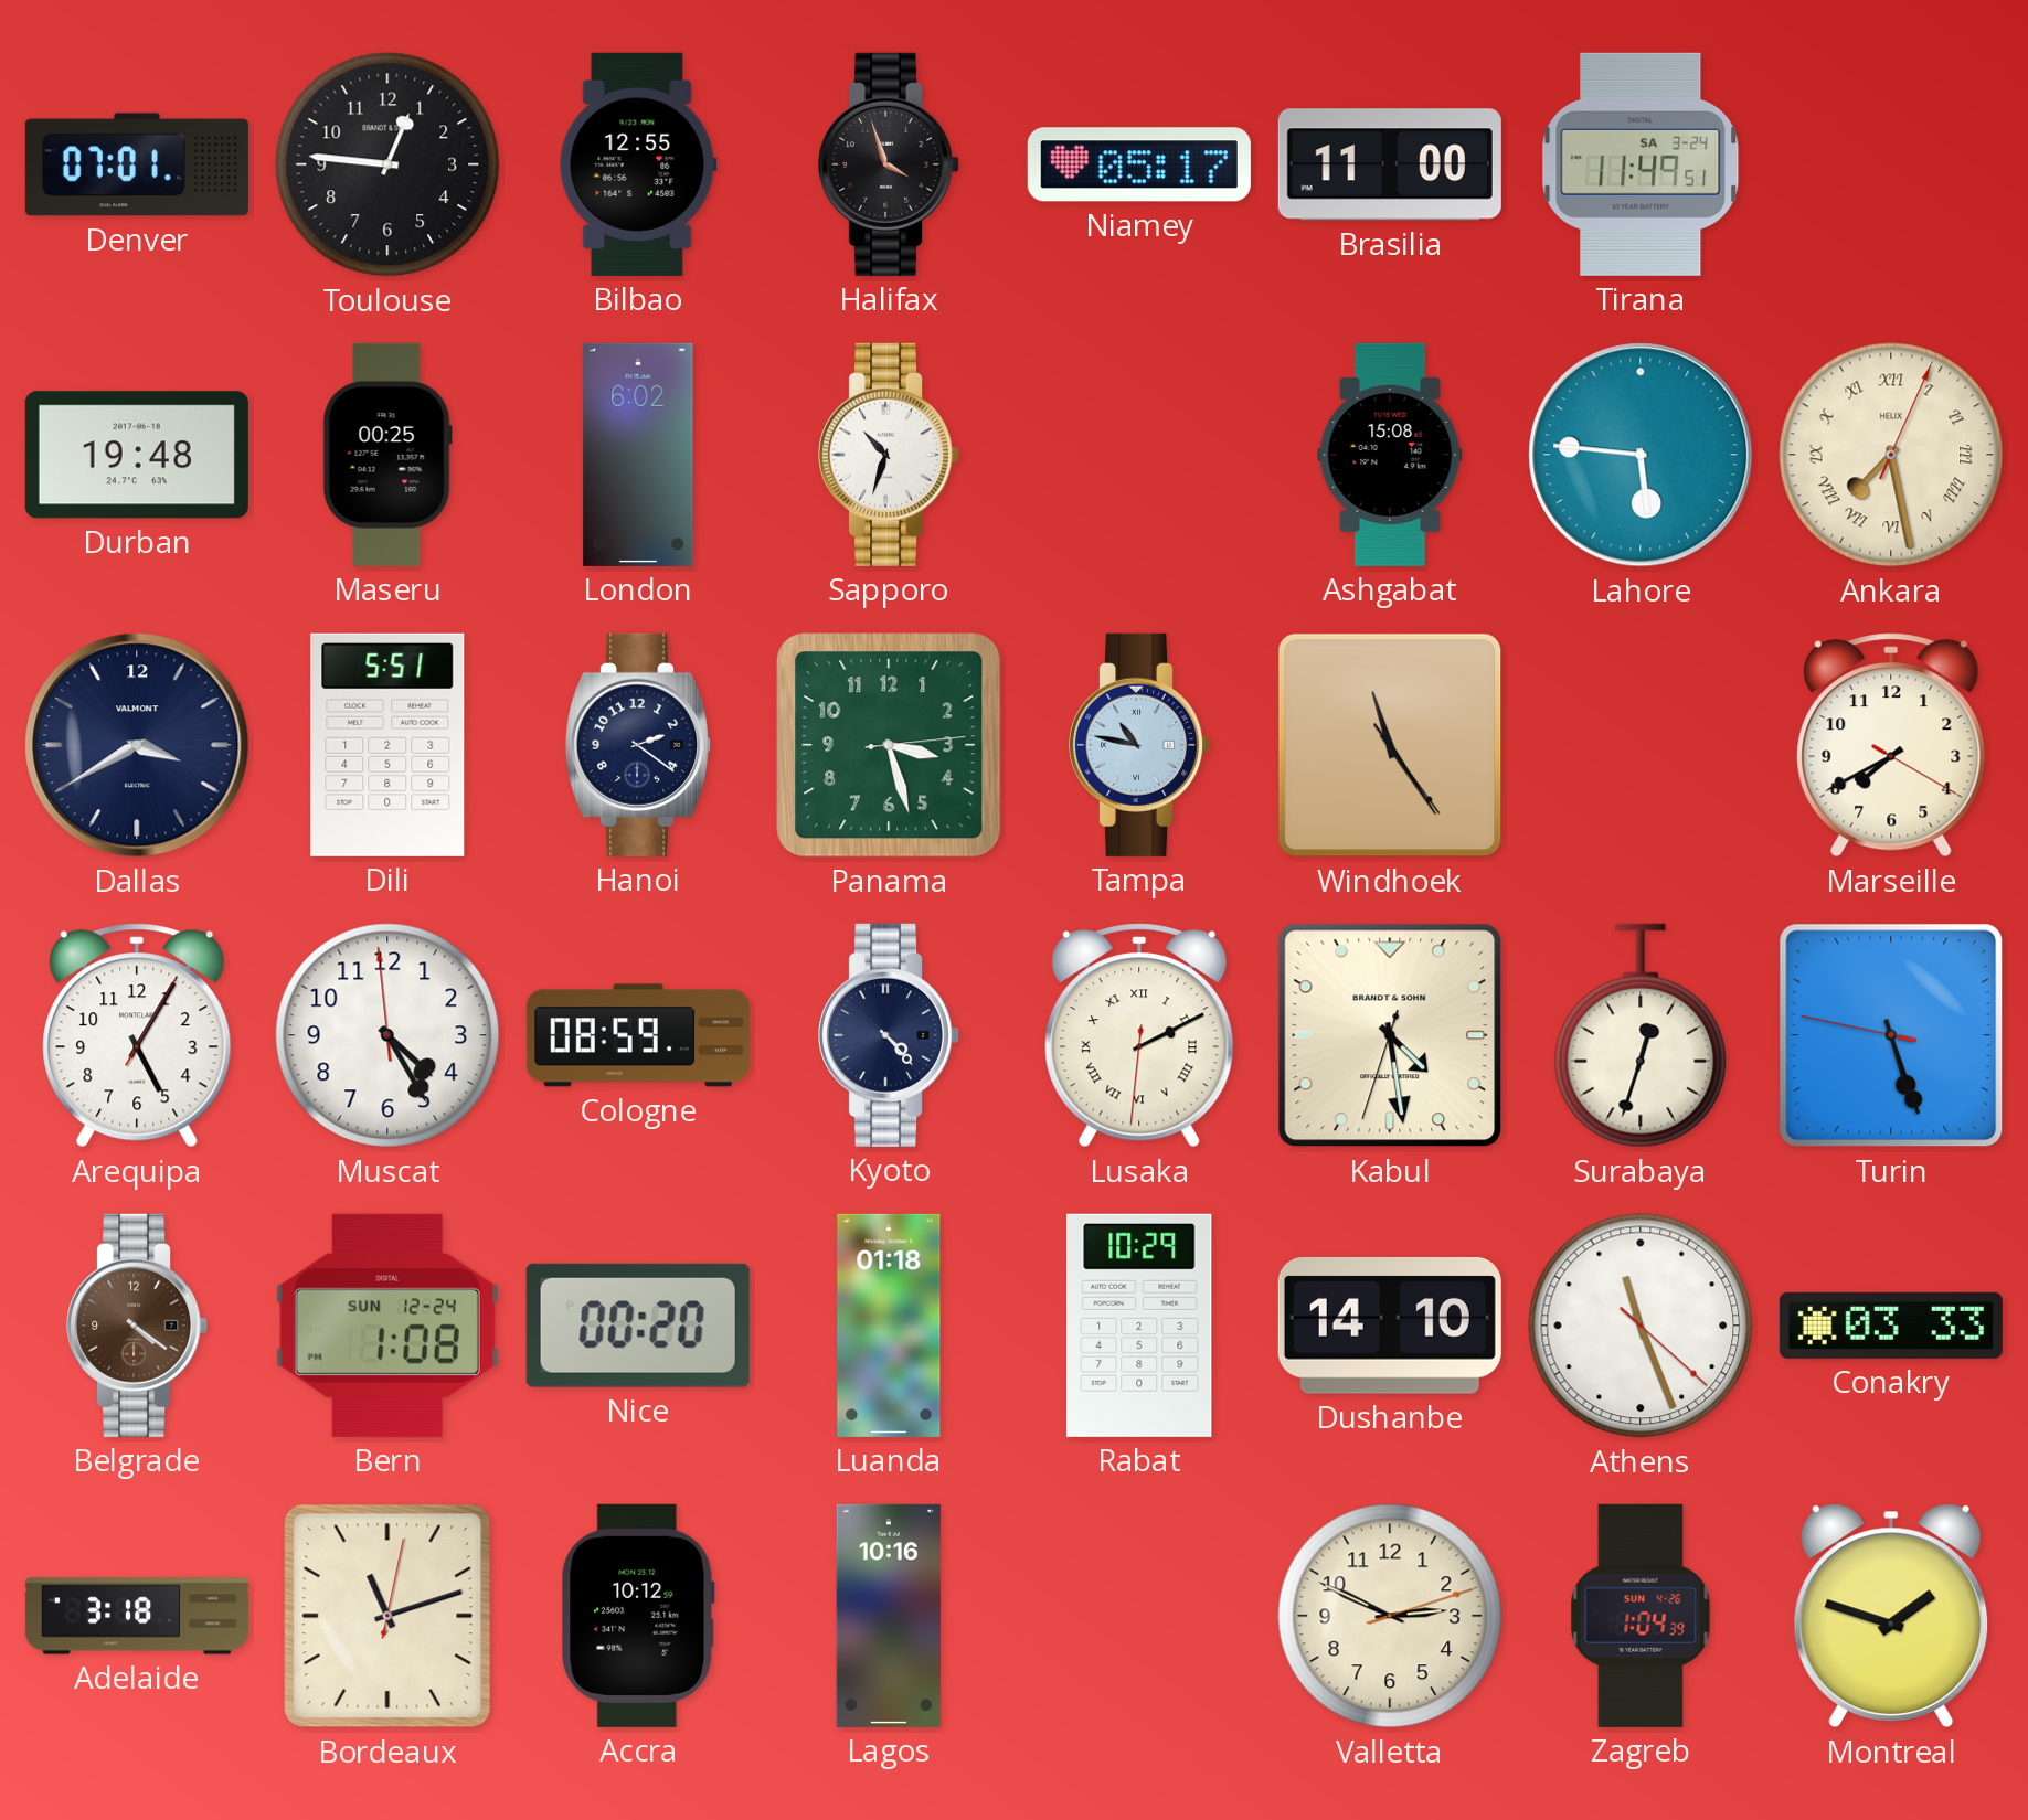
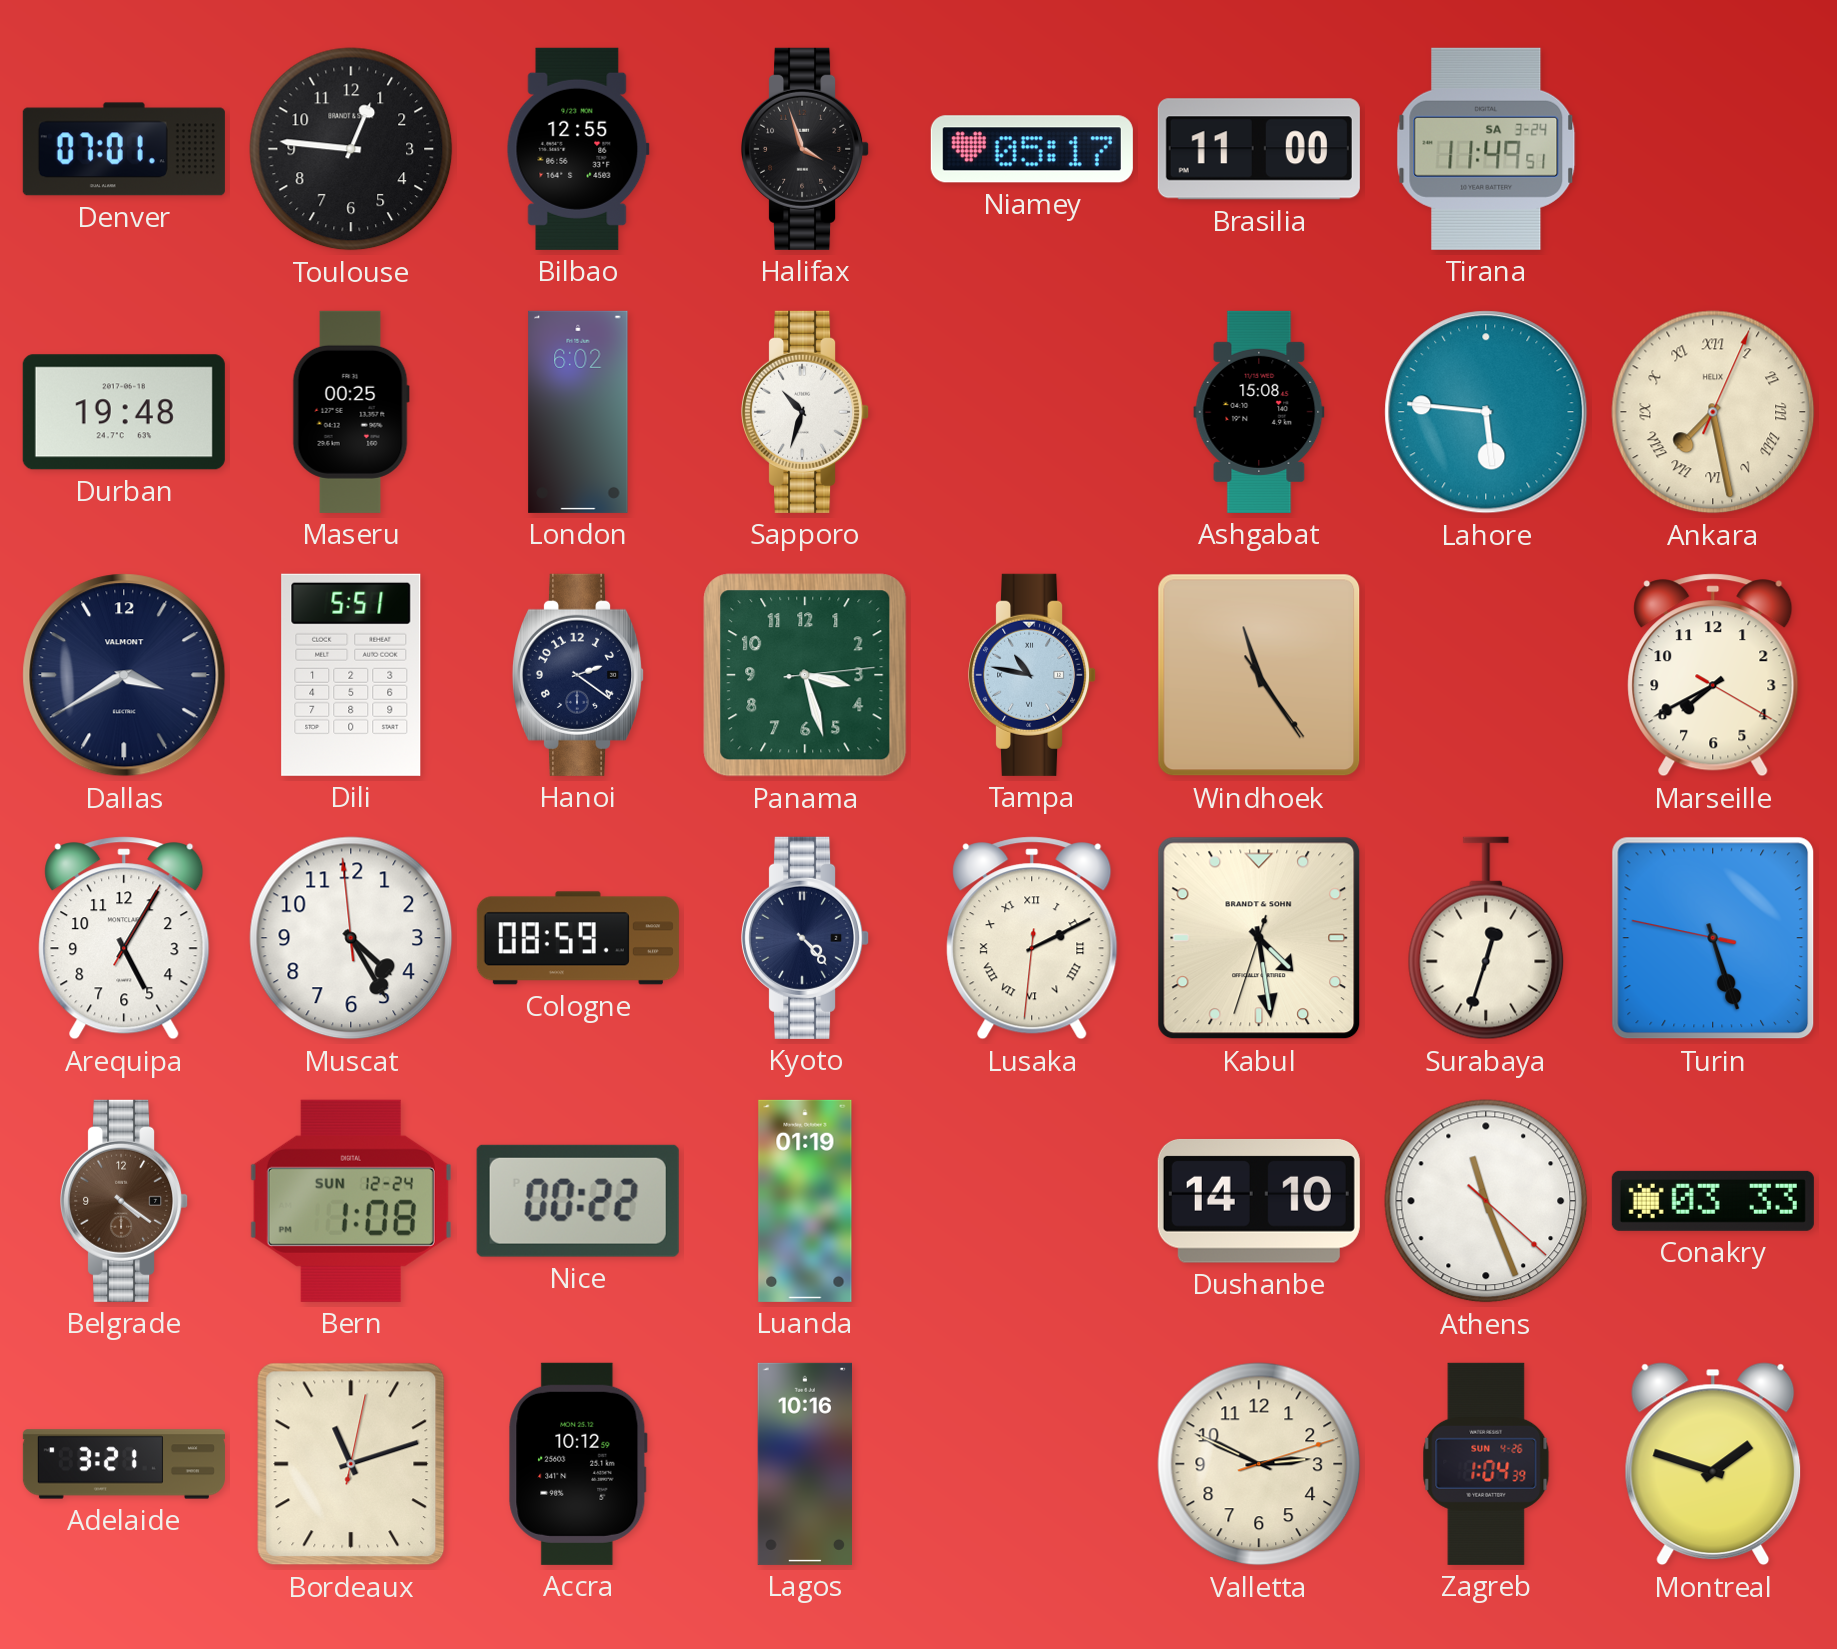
Nice: 00:20 -> 00:22
Luanda: 01:18 -> 01:19
Rabat: 10:29 -> none
Adelaide: 3:18 -> 3:21
